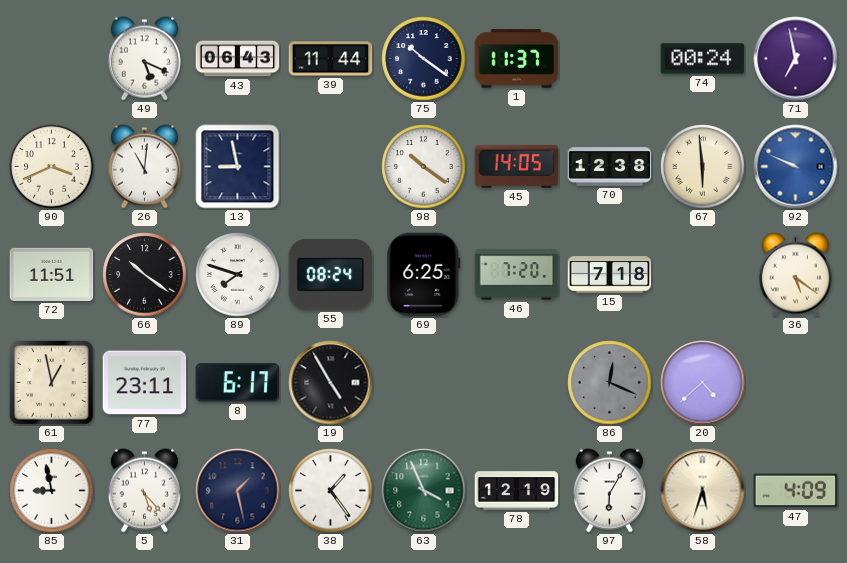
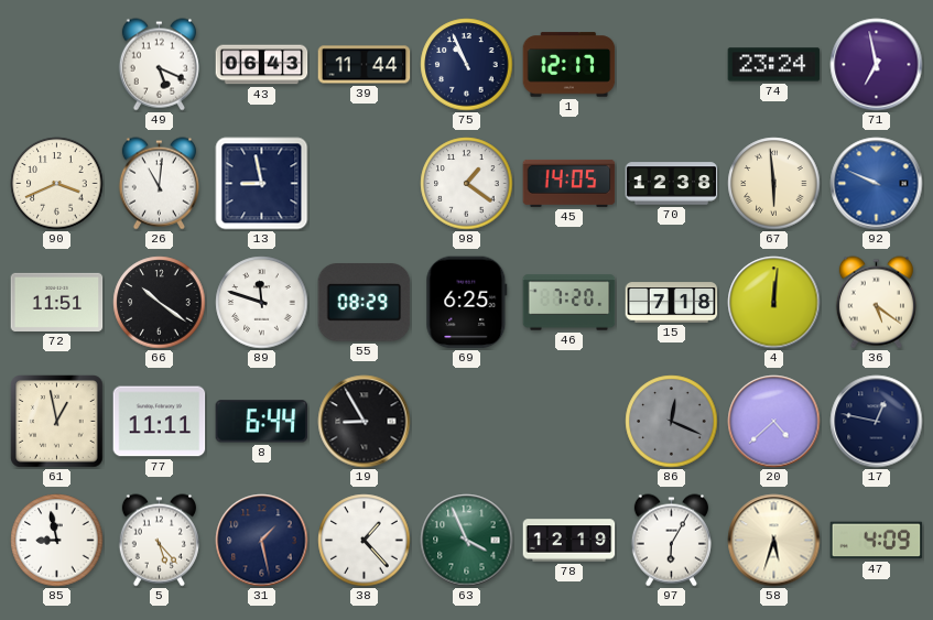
75: 10:21 -> 10:56
1: 11:37 -> 12:17
74: 00:24 -> 23:24
98: 10:21 -> 1:21
89: 7:48 -> 11:48
55: 08:24 -> 08:29
4: none -> 12:01
77: 23:11 -> 11:11
8: 6:17 -> 6:44
19: 4:55 -> 8:55
17: none -> 12:47
38: 1:24 -> 1:23
